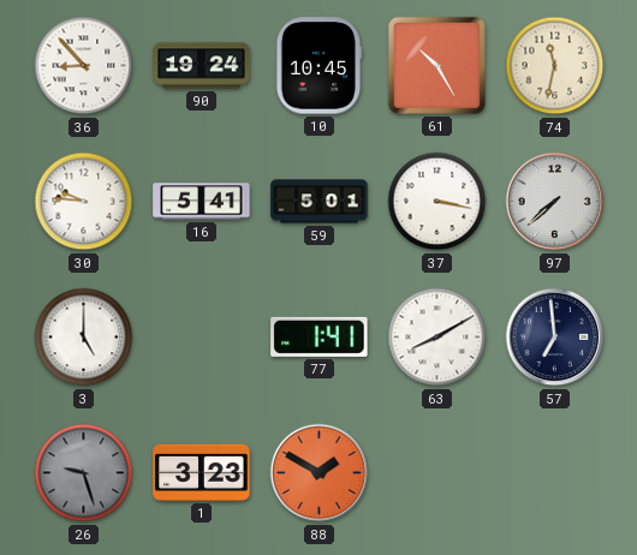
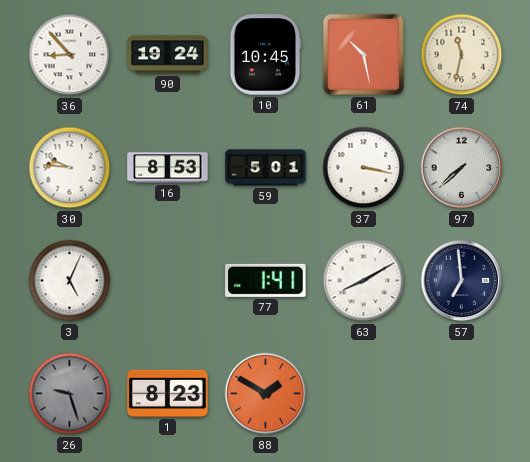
61: 10:25 -> 10:28
16: 5:41 -> 8:53
3: 5:00 -> 5:04
1: 3:23 -> 8:23
